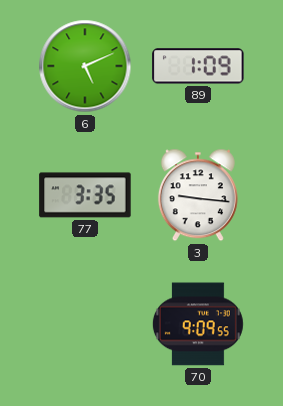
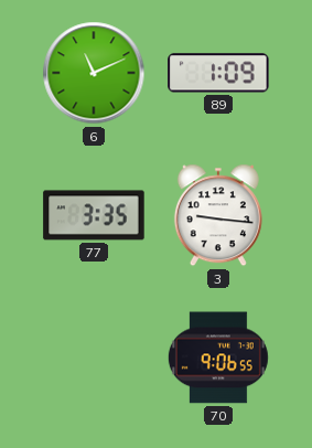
6: 5:11 -> 11:11
70: 9:09 -> 9:06
